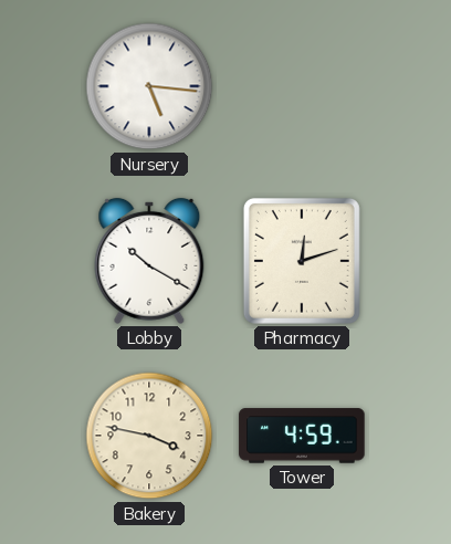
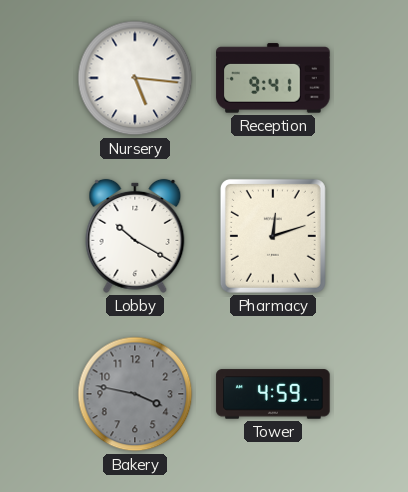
Reception: none -> 9:41
Bakery dial: cream -> grey
